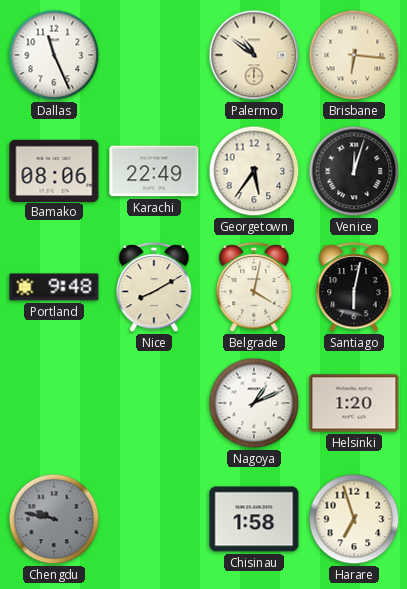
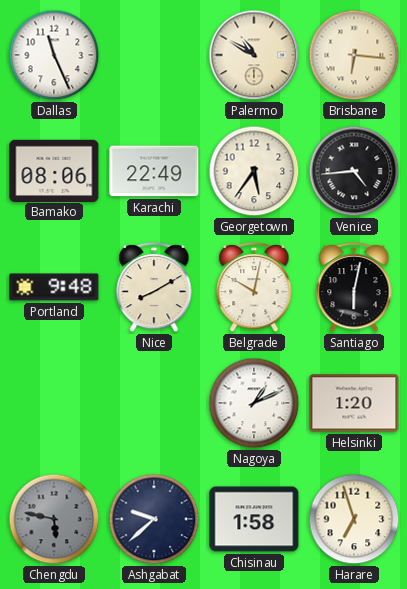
Palermo: 10:51 -> 10:50
Venice: 12:03 -> 4:44
Belgrade: 4:02 -> 10:02
Chengdu: 9:47 -> 5:47
Ashgabat: none -> 9:38
